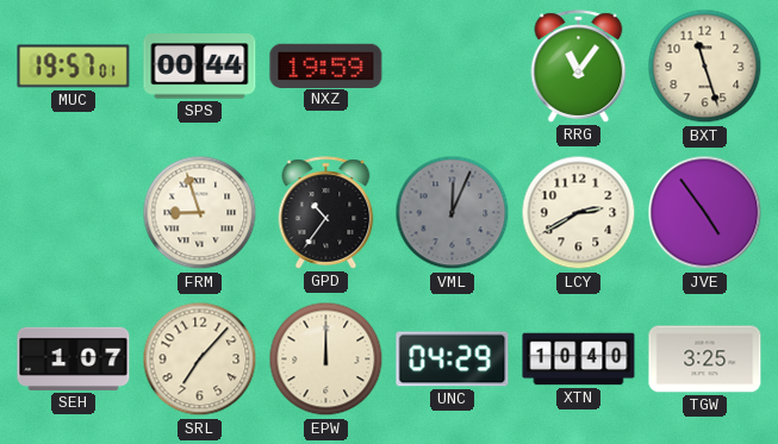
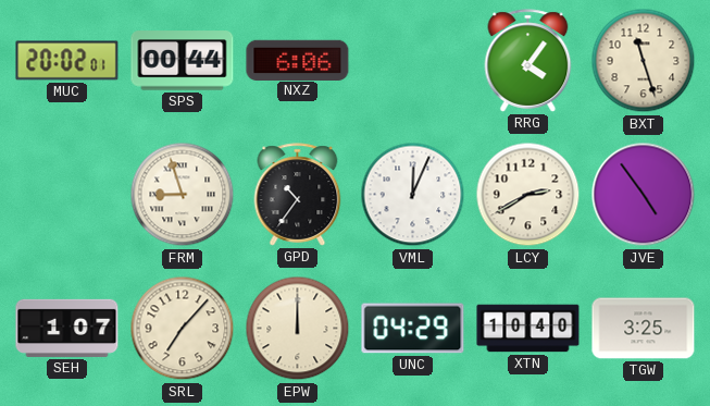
MUC: 19:57 -> 20:02
NXZ: 19:59 -> 6:06
RRG: 11:06 -> 4:06
VML dial: grey -> white
